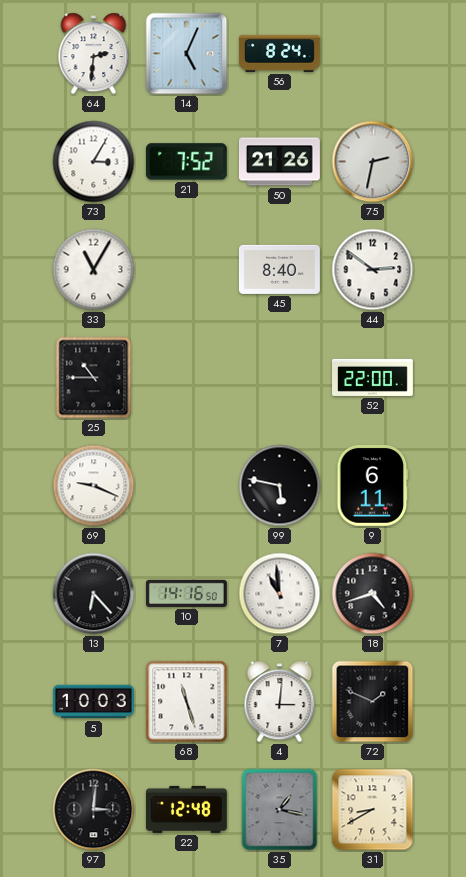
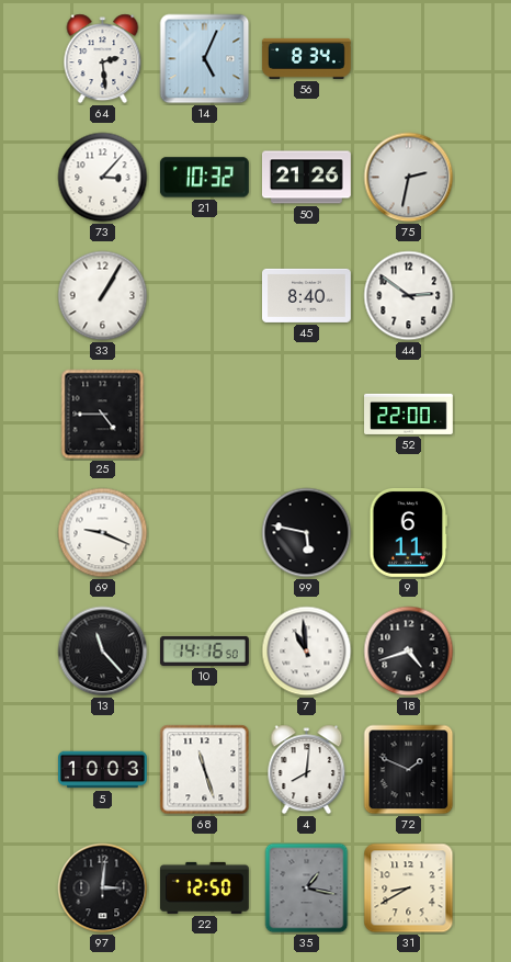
64: 2:31 -> 2:29
56: 8:24 -> 8:34
73: 3:05 -> 3:07
21: 7:52 -> 10:32
33: 11:05 -> 1:05
25: 10:45 -> 4:45
13: 6:23 -> 11:23
4: 3:01 -> 8:01
22: 12:48 -> 12:50
